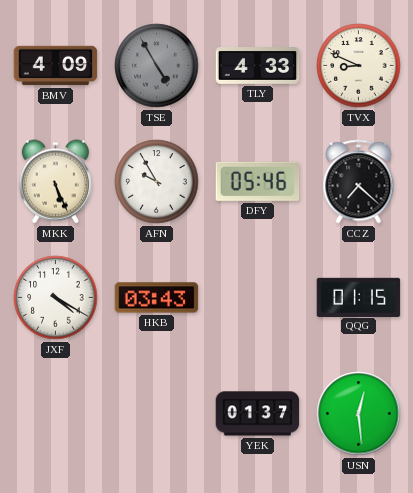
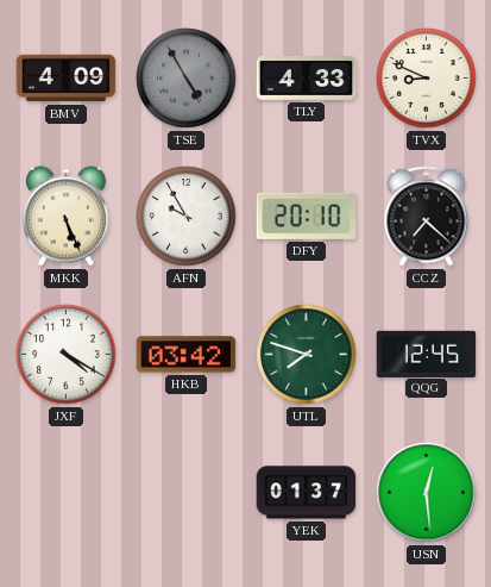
DFY: 05:46 -> 20:10
HKB: 03:43 -> 03:42
UTL: none -> 7:48
QQG: 01:15 -> 12:45
